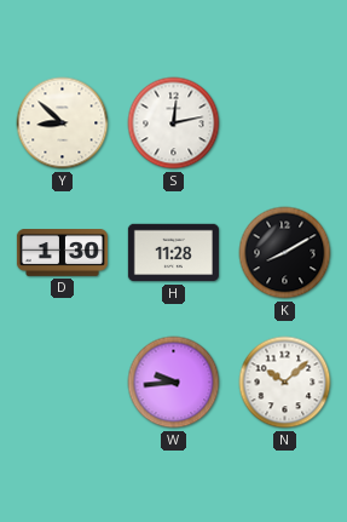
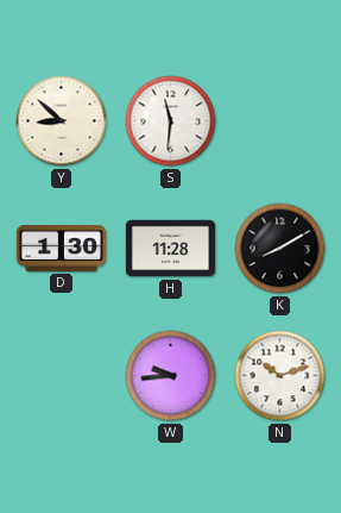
S: 12:13 -> 11:31
N: 10:08 -> 10:12
